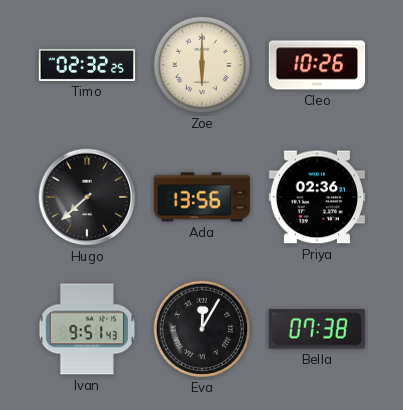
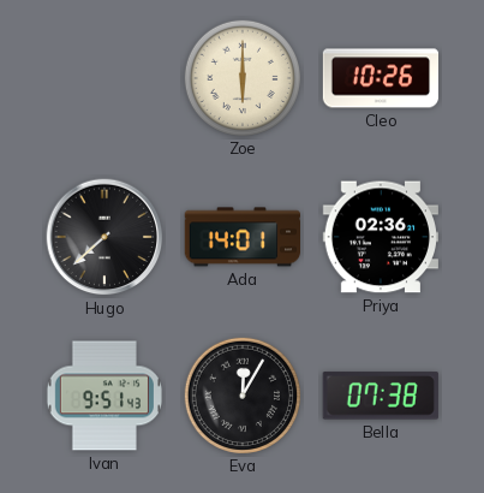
Timo: 02:32 -> none
Ada: 13:56 -> 14:01
